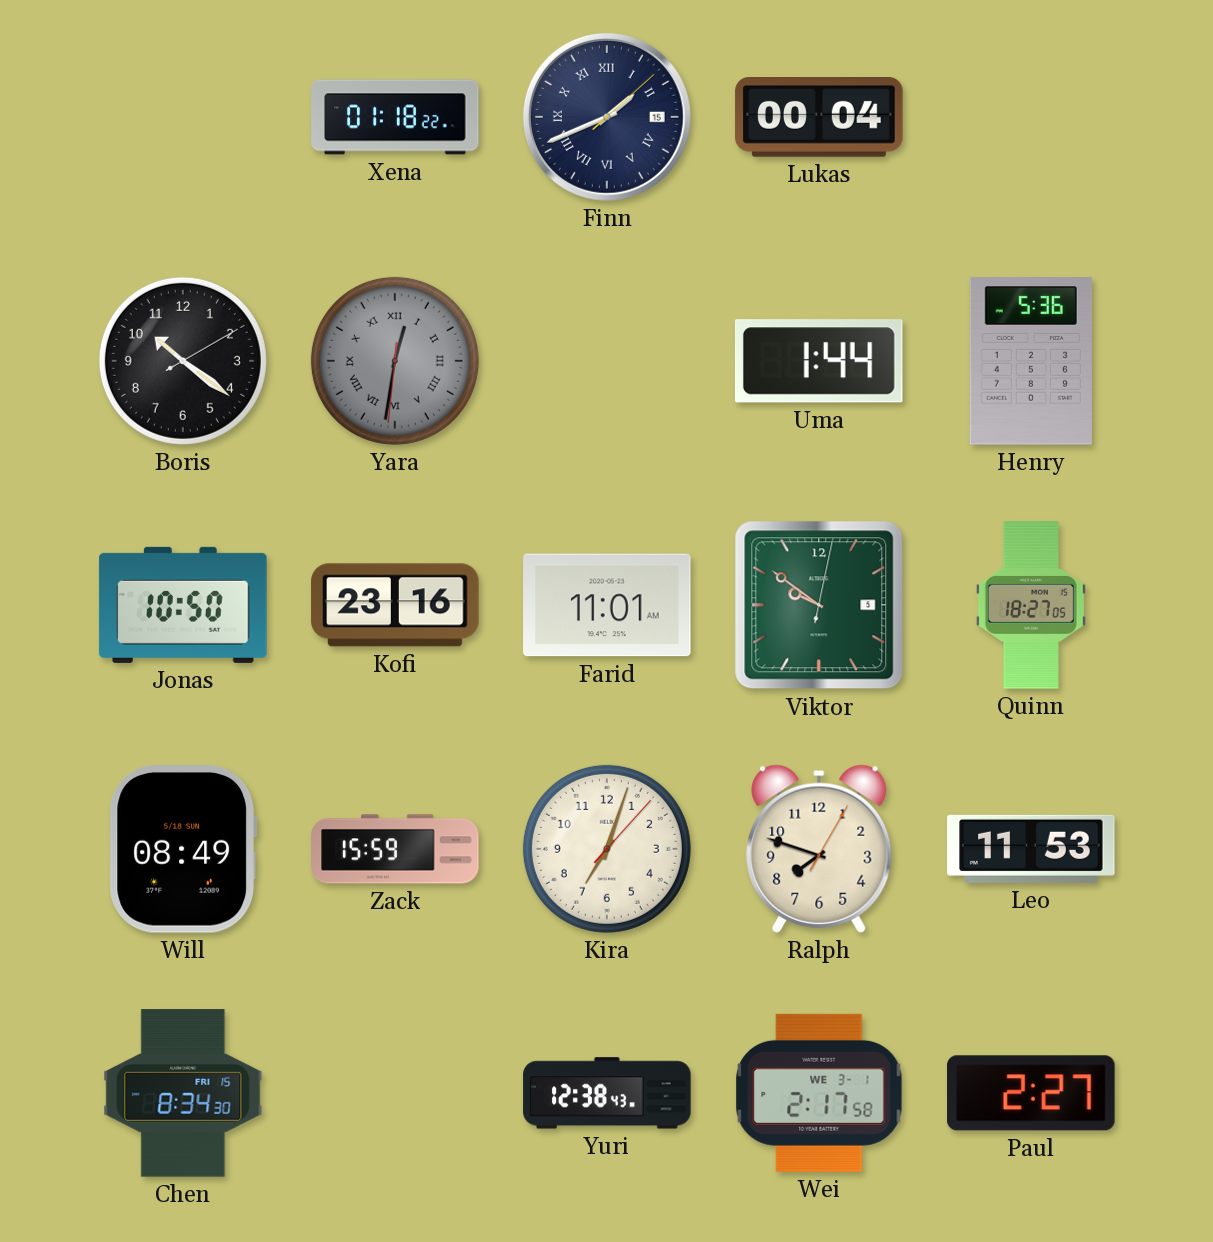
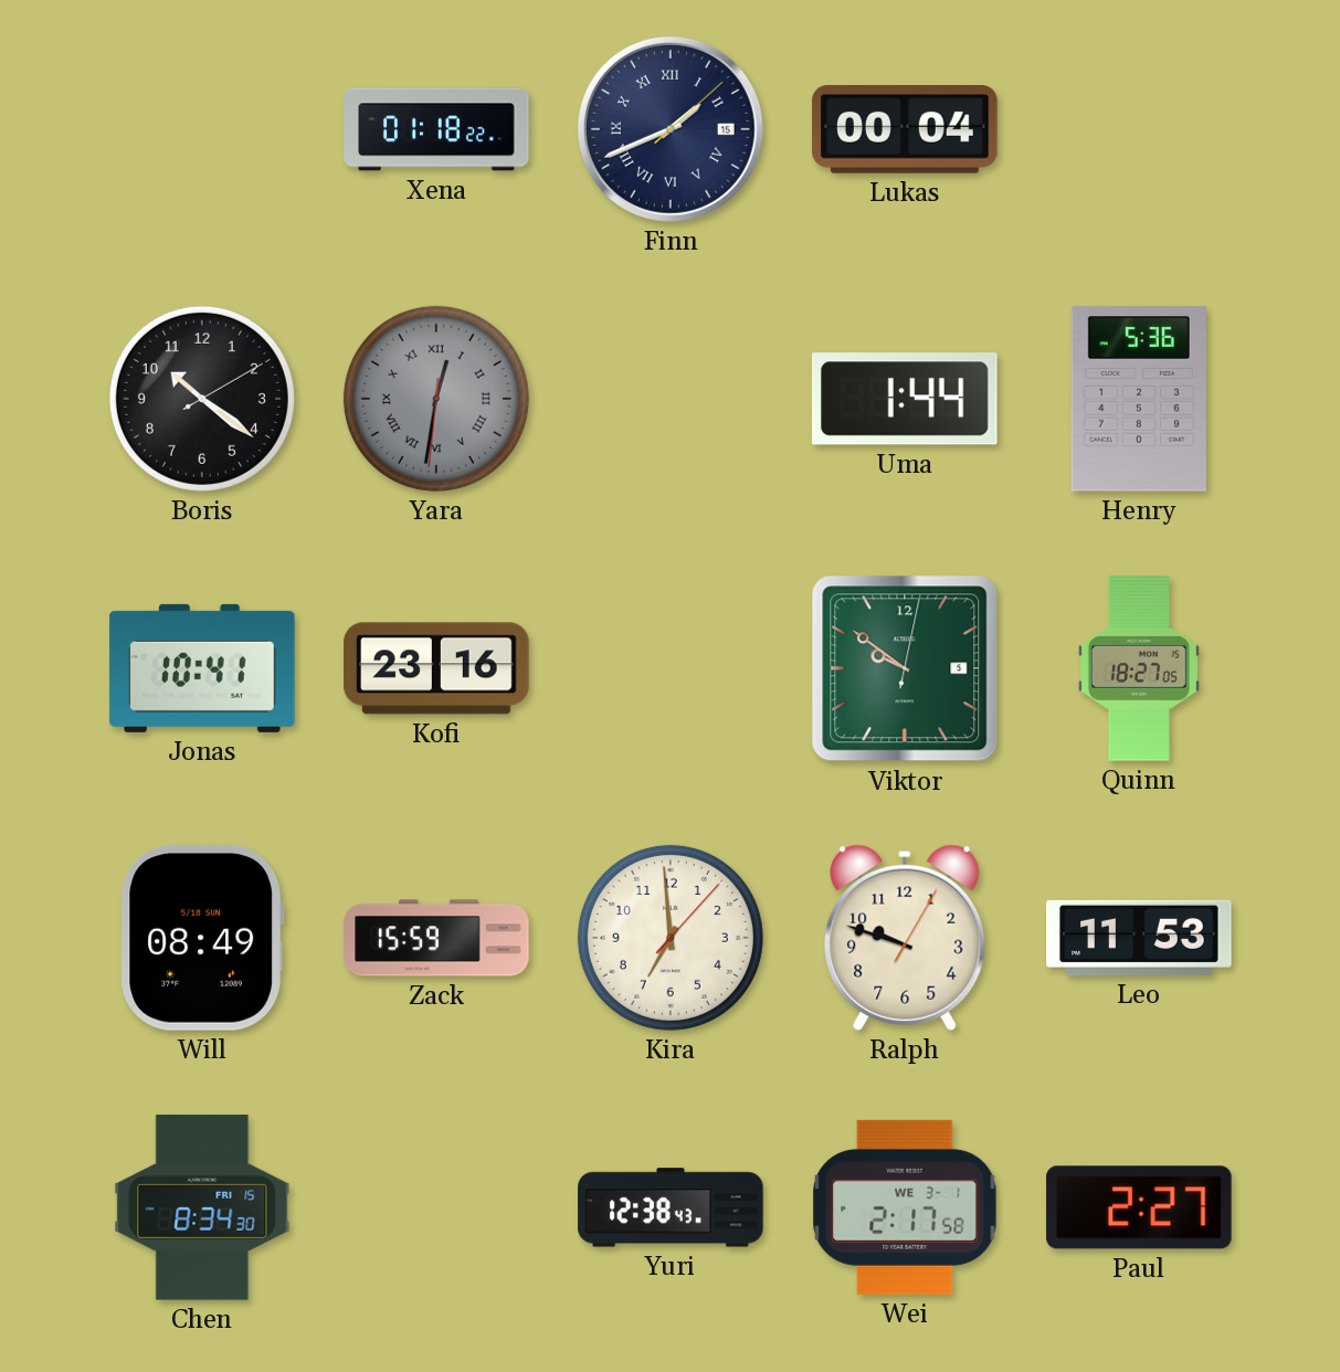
Jonas: 10:50 -> 10:41
Farid: 11:01 -> none
Kira: 7:03 -> 6:59
Ralph: 7:48 -> 9:48
